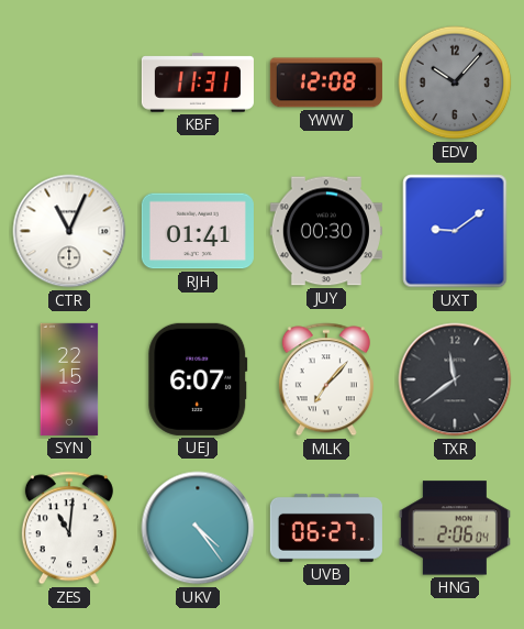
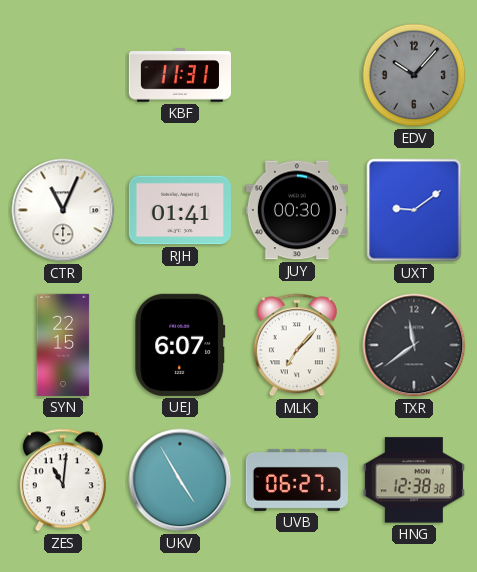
YWW: 12:08 -> none
UKV: 4:24 -> 4:55
HNG: 2:06 -> 12:38
